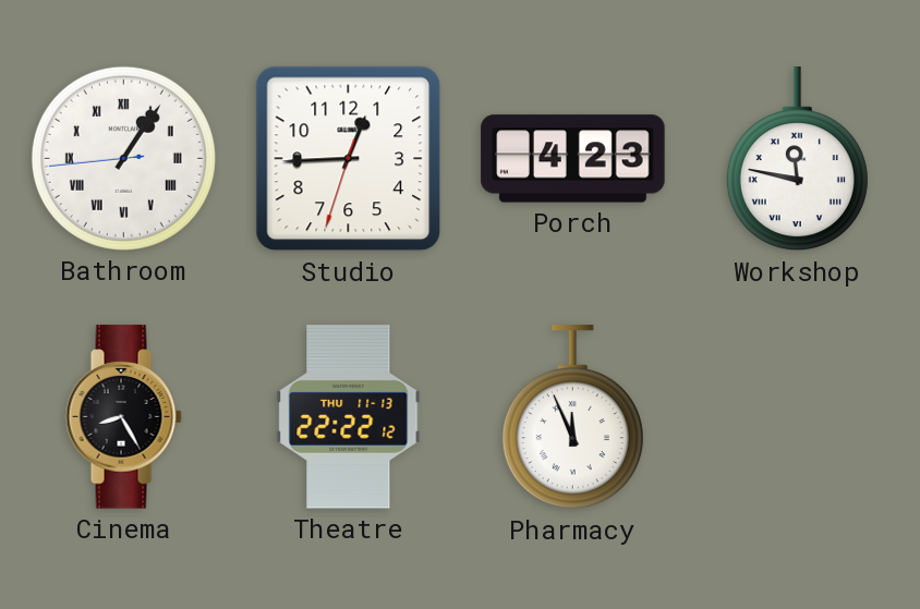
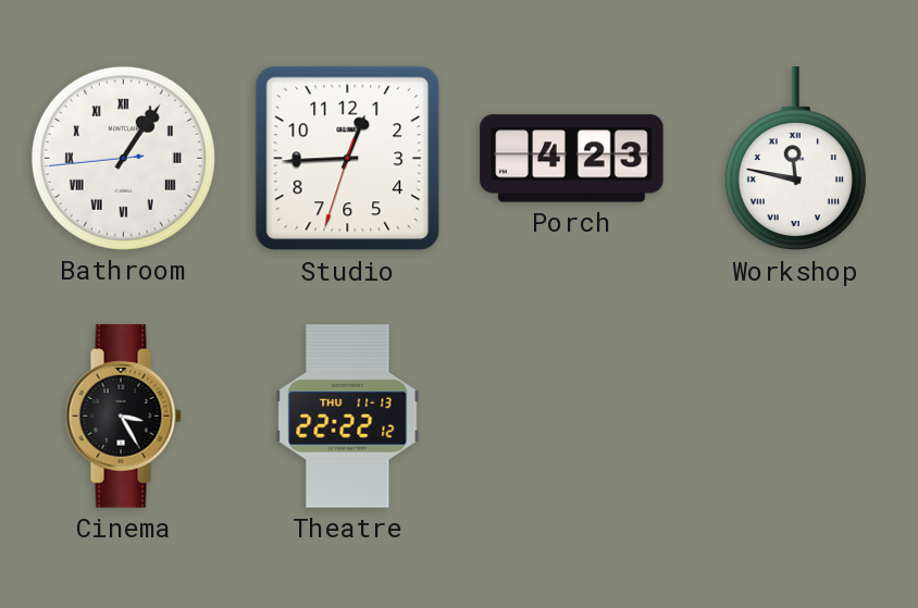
Cinema: 8:25 -> 3:25
Pharmacy: 11:56 -> none
